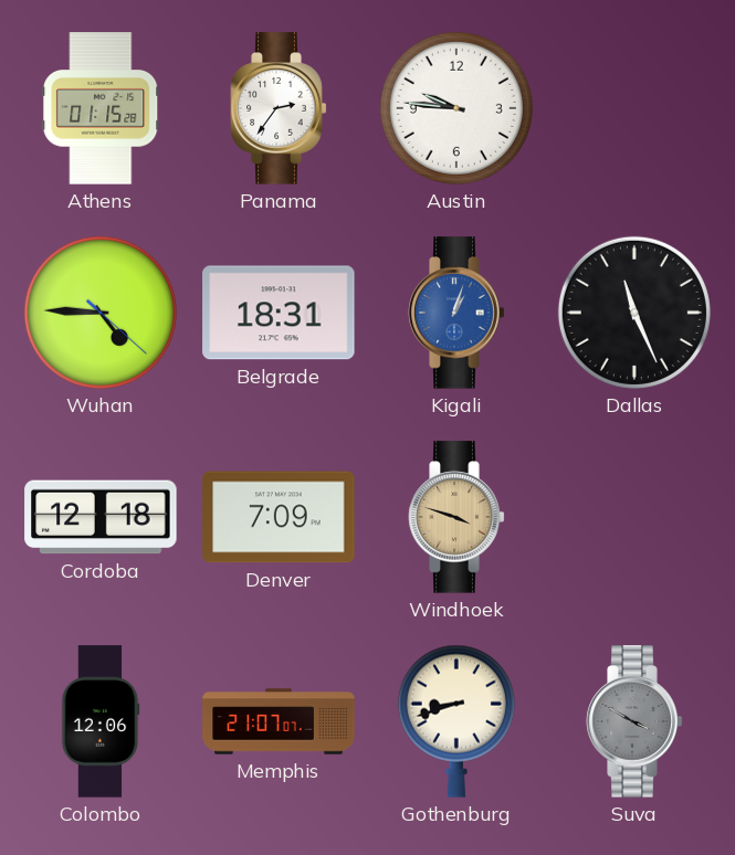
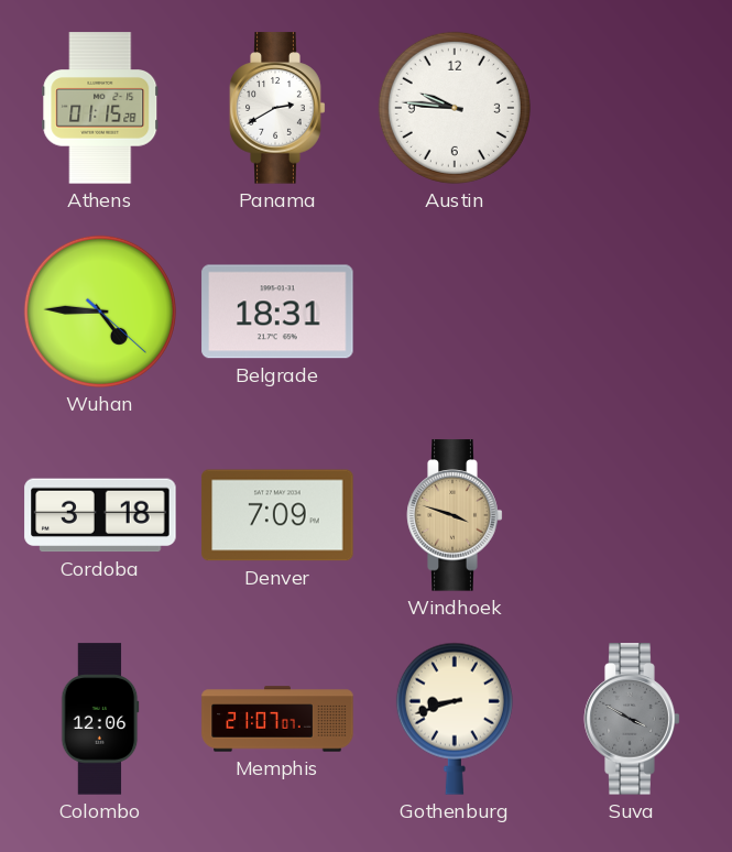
Panama: 2:36 -> 2:40
Kigali: 1:03 -> none
Dallas: 11:26 -> none
Cordoba: 12:18 -> 3:18
